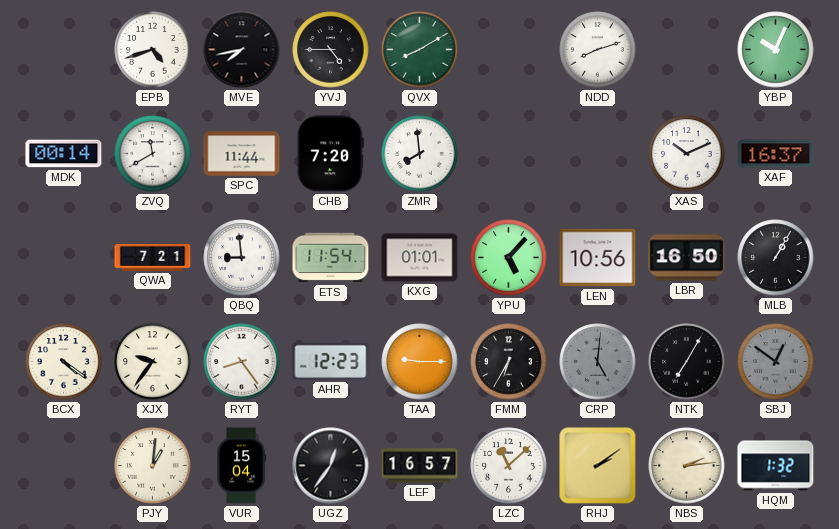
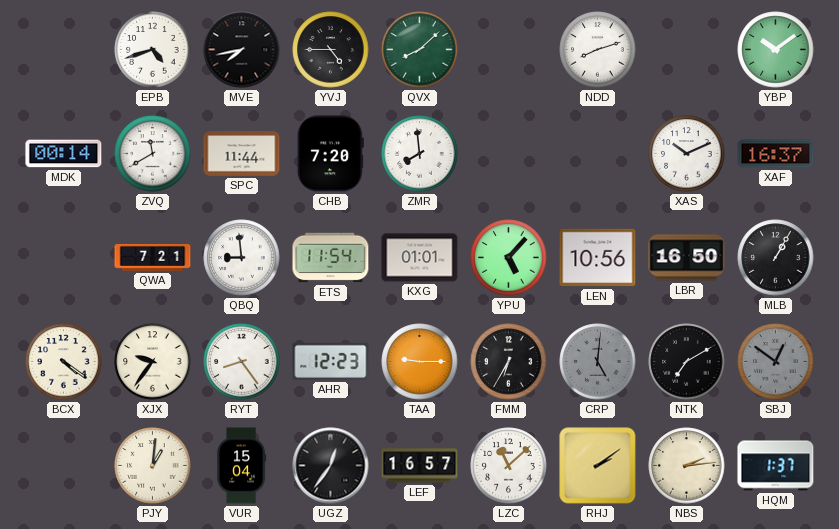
QVX: 8:10 -> 8:08
YBP: 10:04 -> 10:09
NTK: 7:05 -> 7:10
HQM: 1:32 -> 1:37
